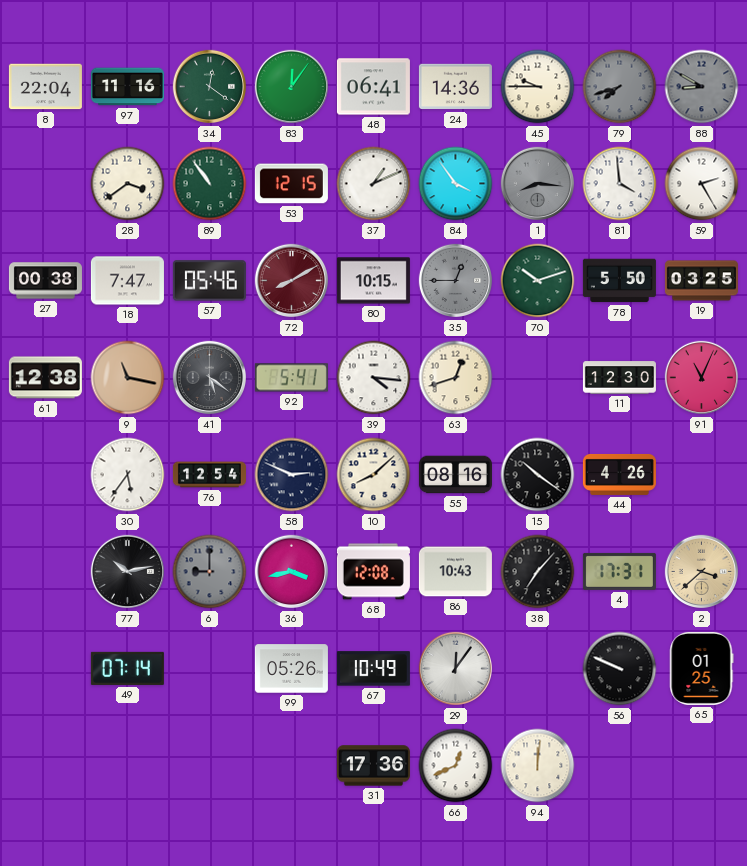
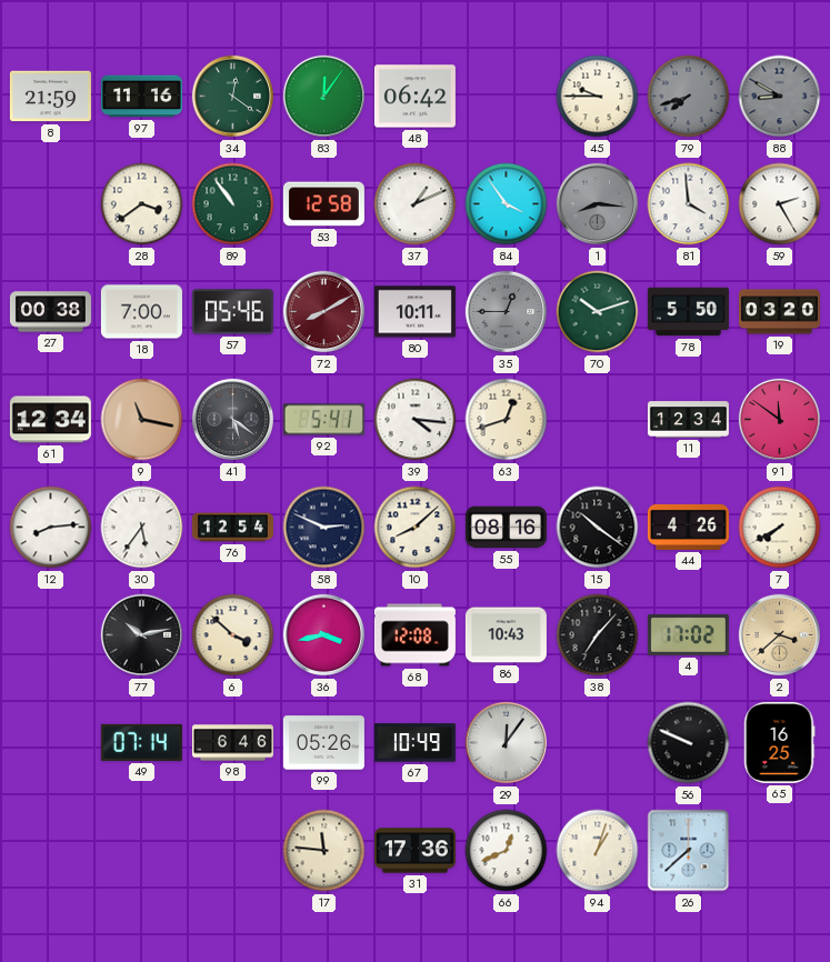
8: 22:04 -> 21:59
48: 06:41 -> 06:42
24: 14:36 -> none
53: 12:15 -> 12:58
18: 7:47 -> 7:00
80: 10:15 -> 10:11
19: 03:25 -> 03:20
61: 12:38 -> 12:34
11: 12:30 -> 12:34
91: 11:04 -> 11:51
12: none -> 8:14
7: none -> 7:40
6: 9:00 -> 3:52
6 dial: grey -> cream
4: 17:31 -> 17:02
98: none -> 6:46
65: 01:25 -> 16:25
17: none -> 11:46
94: 12:01 -> 1:03
26: none -> 7:38
